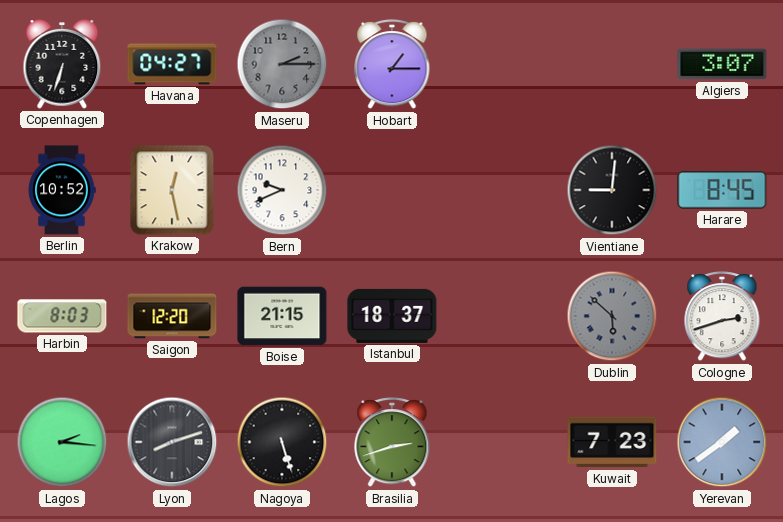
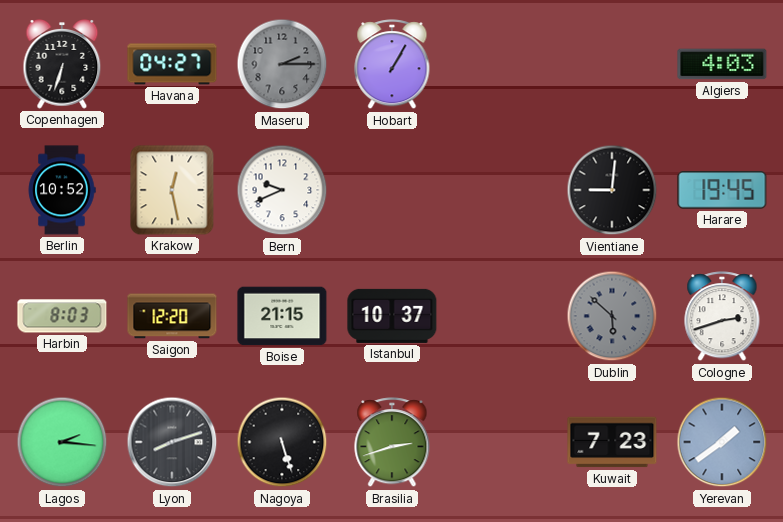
Hobart: 1:15 -> 1:05
Algiers: 3:07 -> 4:03
Harare: 8:45 -> 19:45
Istanbul: 18:37 -> 10:37
